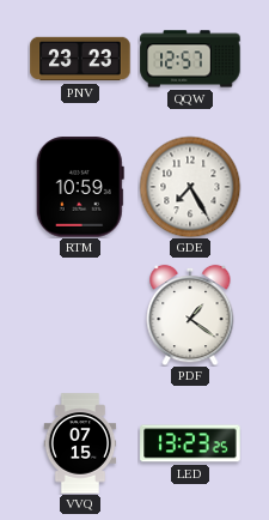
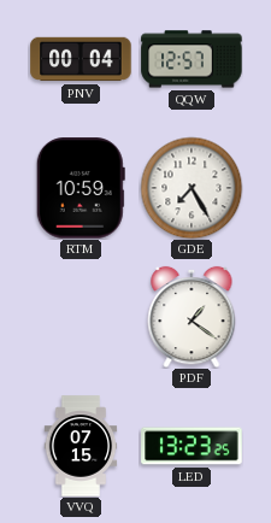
PNV: 23:23 -> 00:04
